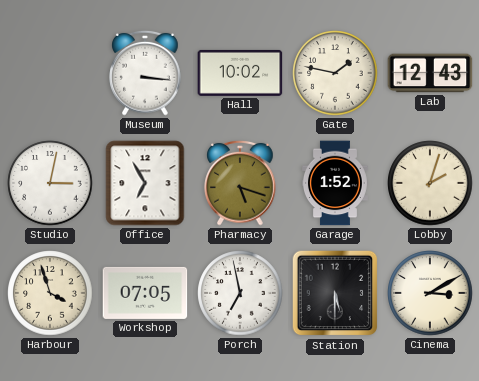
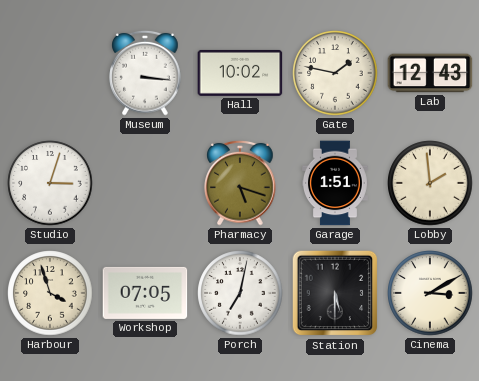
Studio: 3:02 -> 3:03
Office: 6:55 -> none
Garage: 1:52 -> 1:51
Lobby: 2:03 -> 1:59
Porch: 6:58 -> 7:02
